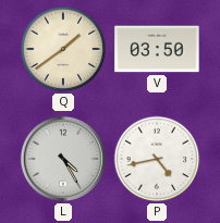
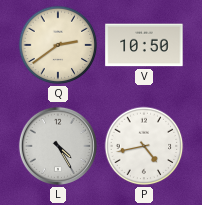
Q: 1:39 -> 2:39
V: 03:50 -> 10:50
